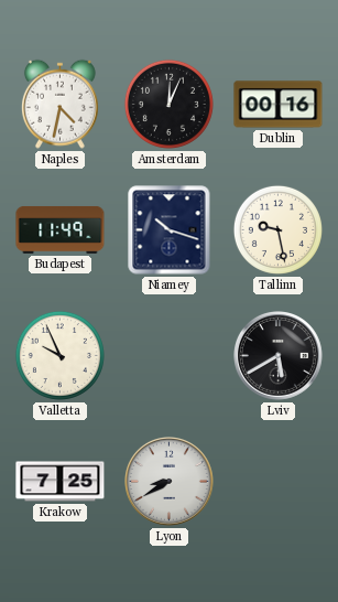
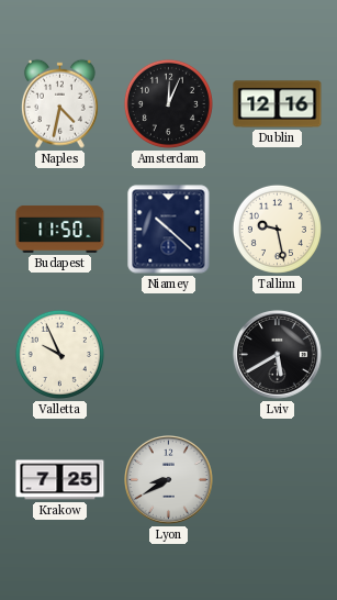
Dublin: 00:16 -> 12:16
Budapest: 11:49 -> 11:50
Niamey: 10:18 -> 10:22
